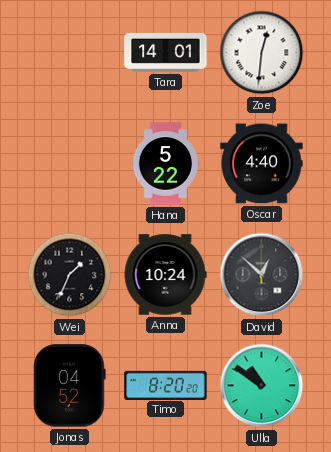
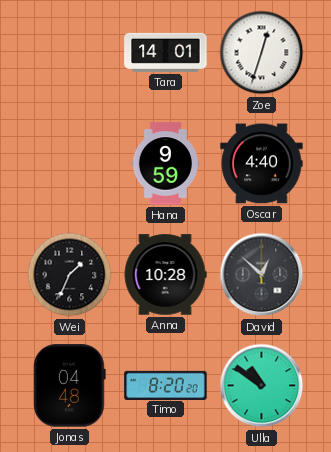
Zoe: 12:31 -> 12:33
Hana: 5:22 -> 9:59
Anna: 10:24 -> 10:28
Jonas: 04:52 -> 04:48
